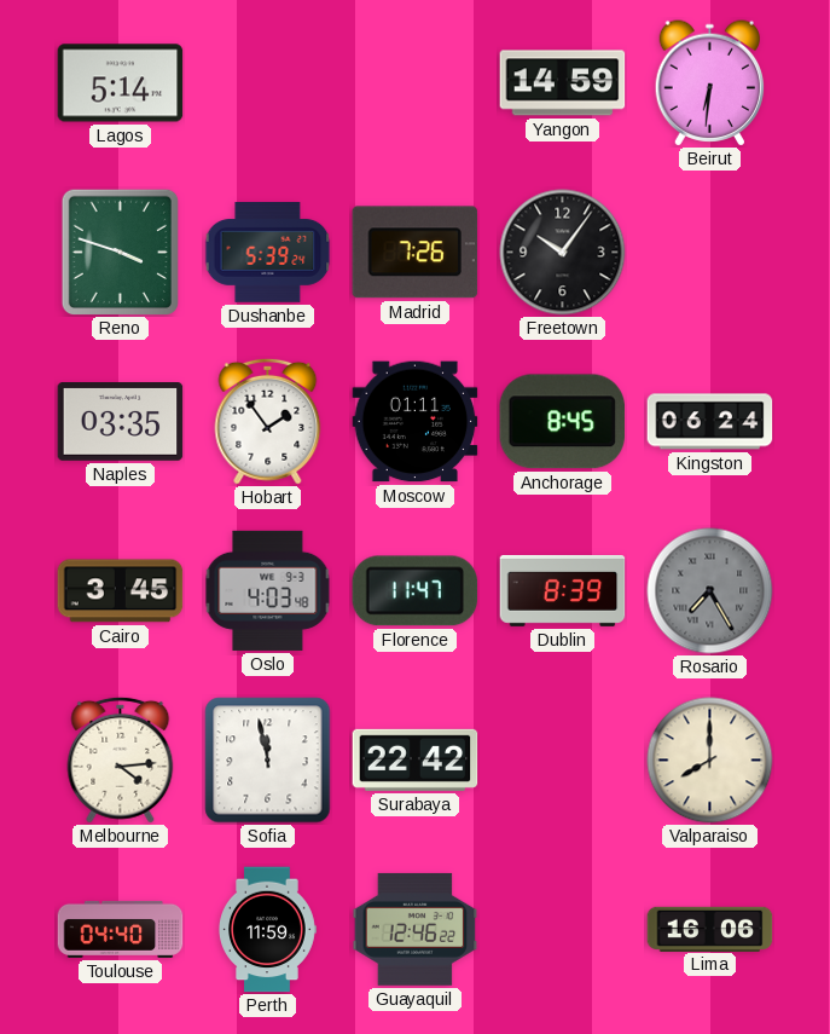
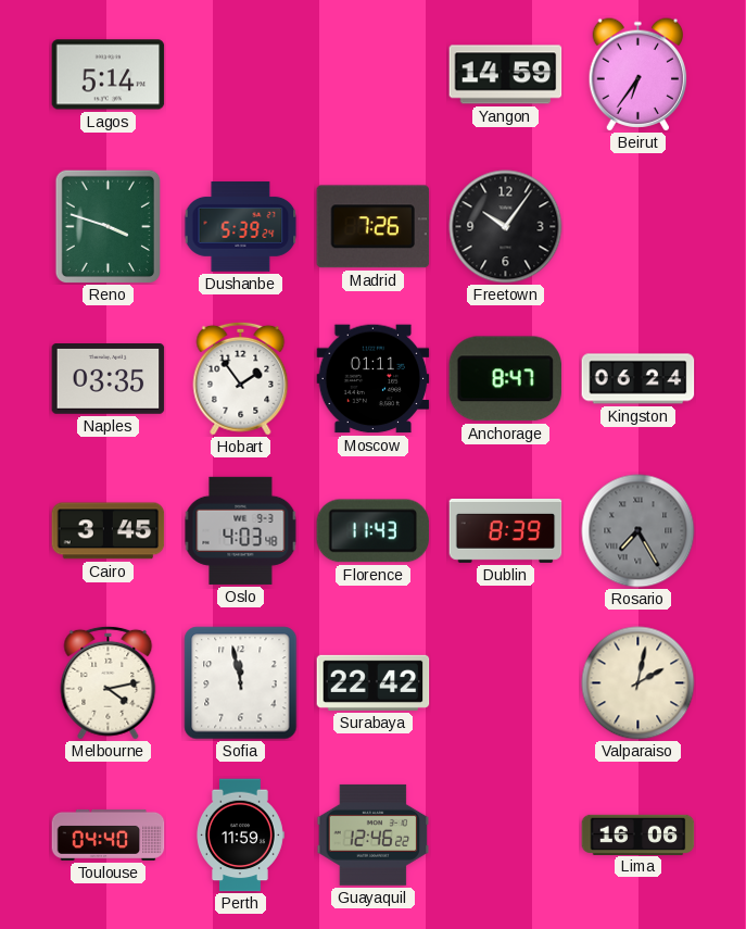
Beirut: 6:31 -> 6:36
Anchorage: 8:45 -> 8:47
Florence: 11:47 -> 11:43
Melbourne: 4:14 -> 4:13
Valparaiso: 8:00 -> 2:02
